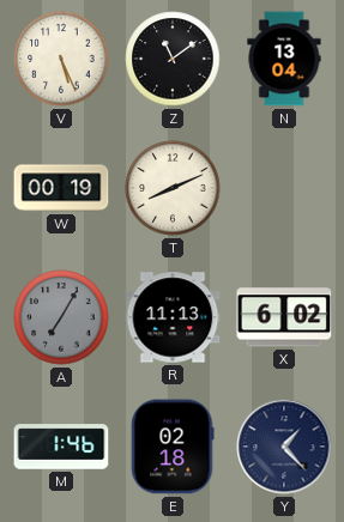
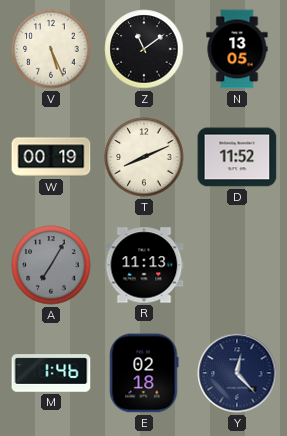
N: 13:04 -> 13:05
D: none -> 11:52
X: 6:02 -> none
Y: 1:23 -> 12:23
